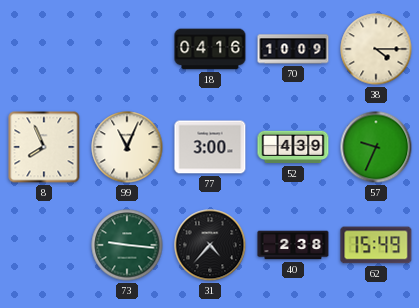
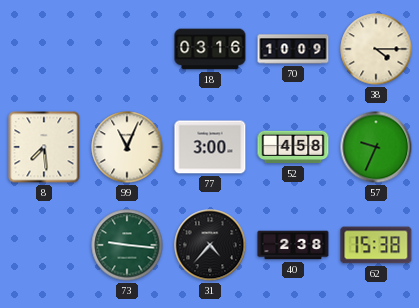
18: 04:16 -> 03:16
8: 7:56 -> 7:29
52: 4:39 -> 4:58
62: 15:49 -> 15:38
